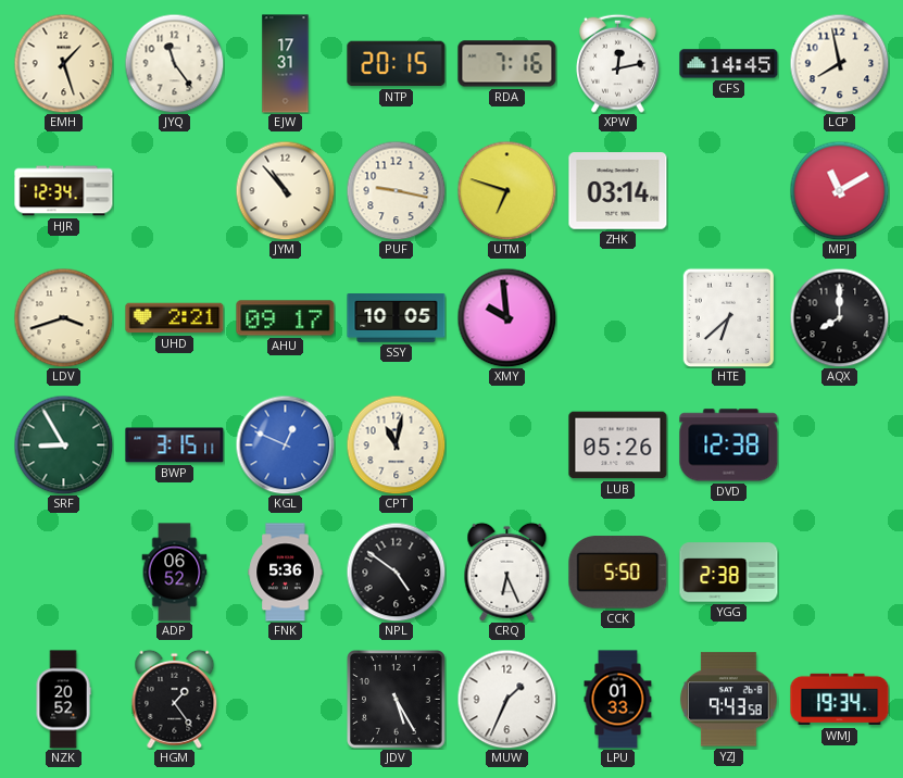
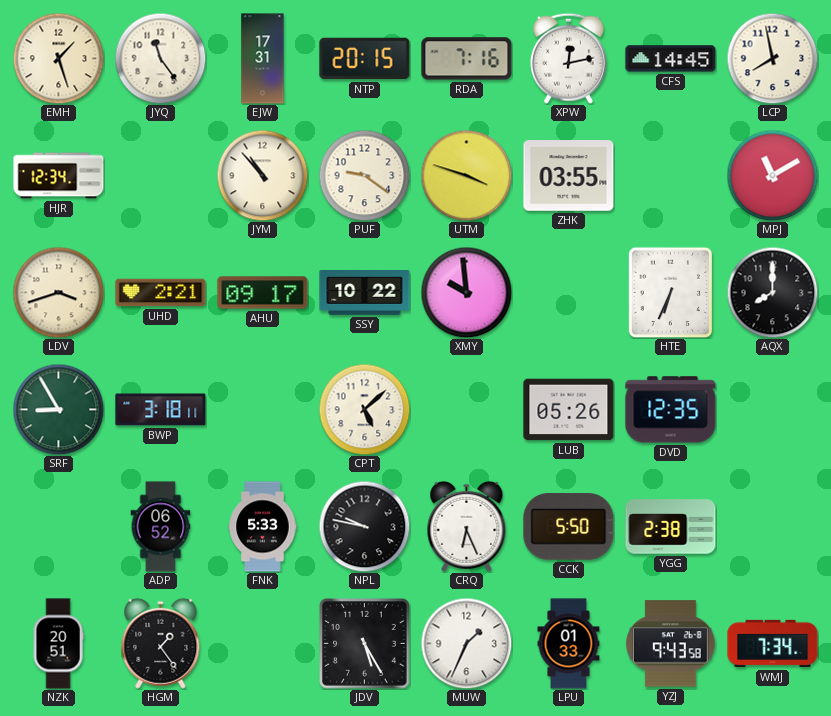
PUF: 9:17 -> 9:21
UTM: 6:48 -> 3:48
ZHK: 03:14 -> 03:55
SSY: 10:05 -> 10:22
HTE: 6:38 -> 6:34
BWP: 3:15 -> 3:18
KGL: 12:49 -> none
CPT: 11:02 -> 5:08
DVD: 12:38 -> 12:35
FNK: 5:36 -> 5:33
NPL: 4:51 -> 9:47
NZK: 20:52 -> 20:51
WMJ: 19:34 -> 7:34
